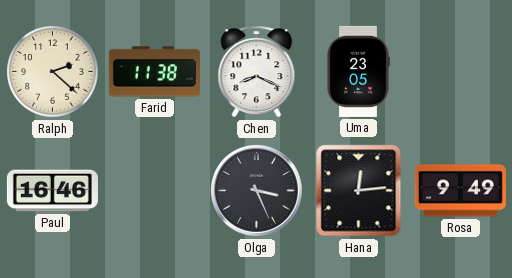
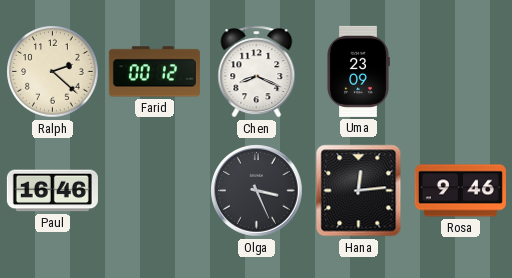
Farid: 11:38 -> 00:12
Uma: 23:05 -> 23:09
Rosa: 9:49 -> 9:46
